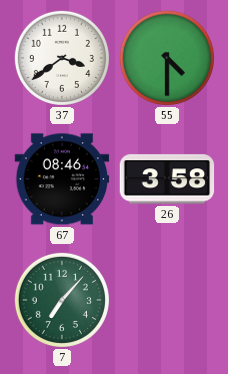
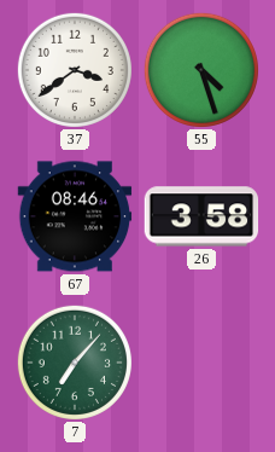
55: 4:30 -> 4:27
